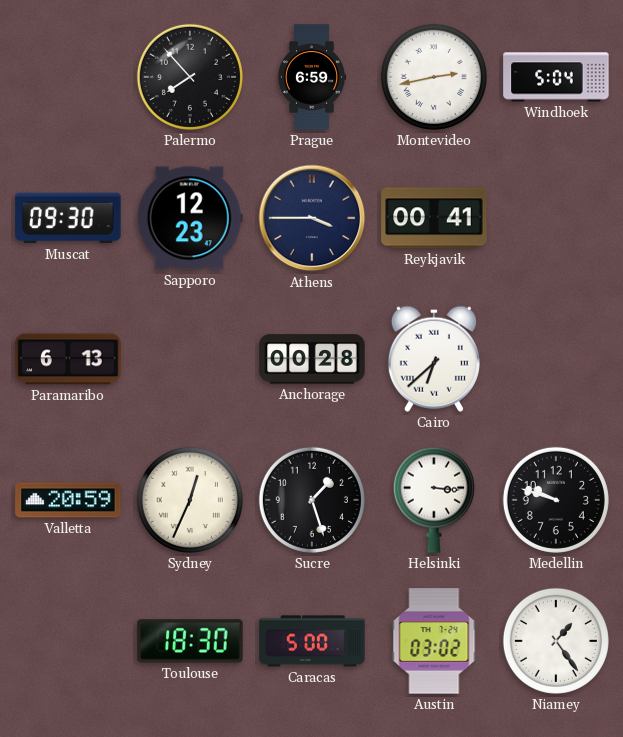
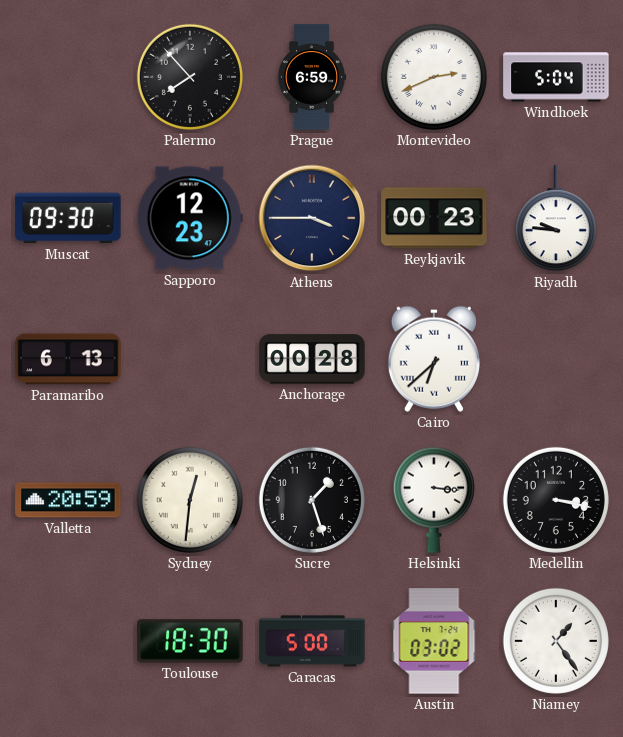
Montevideo: 2:43 -> 2:41
Reykjavik: 00:41 -> 00:23
Riyadh: none -> 9:46
Sydney: 12:34 -> 12:31
Medellin: 9:48 -> 3:17
